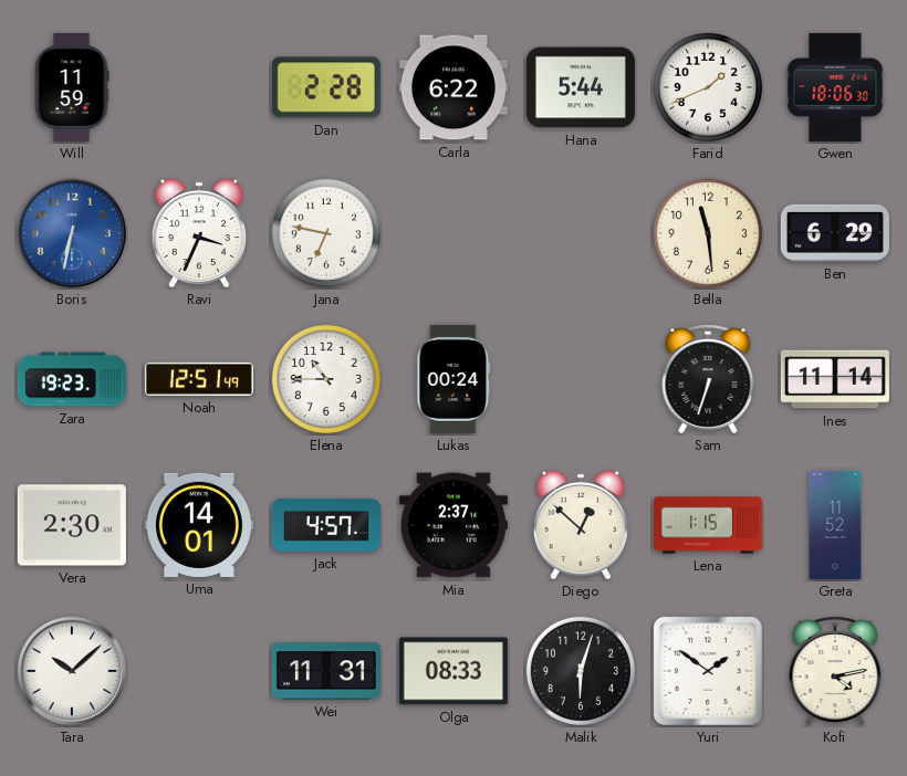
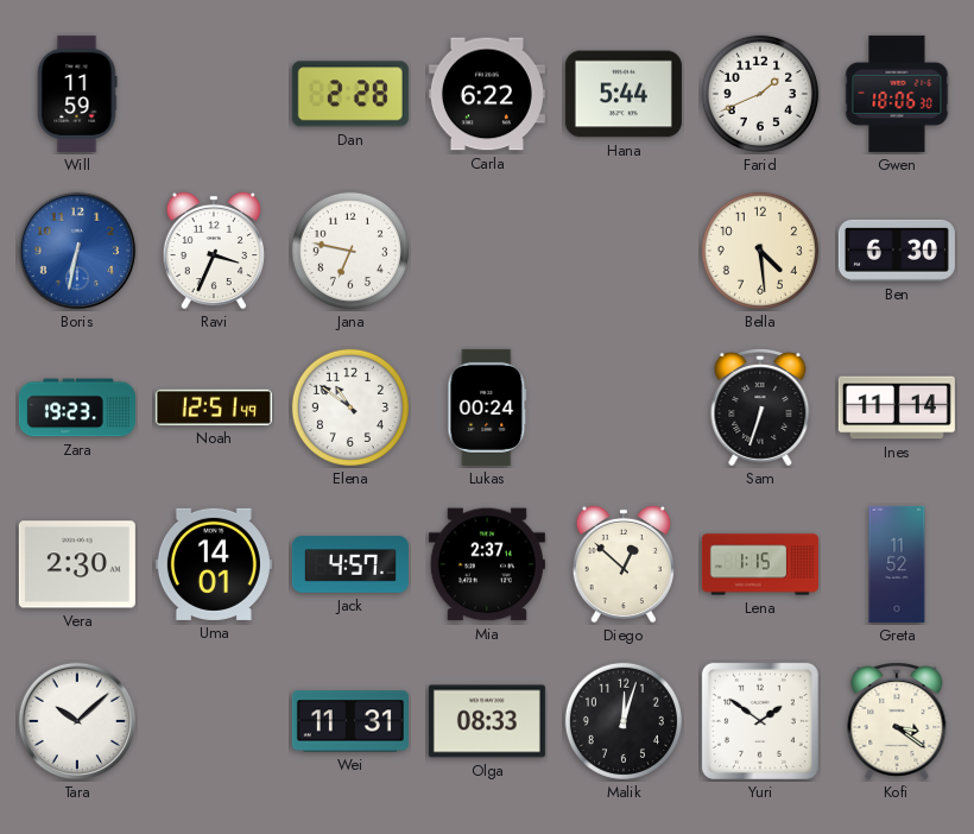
Bella: 11:29 -> 4:29
Ben: 6:29 -> 6:30
Elena: 10:45 -> 10:51
Malik: 6:03 -> 12:03
Kofi: 4:13 -> 3:21
